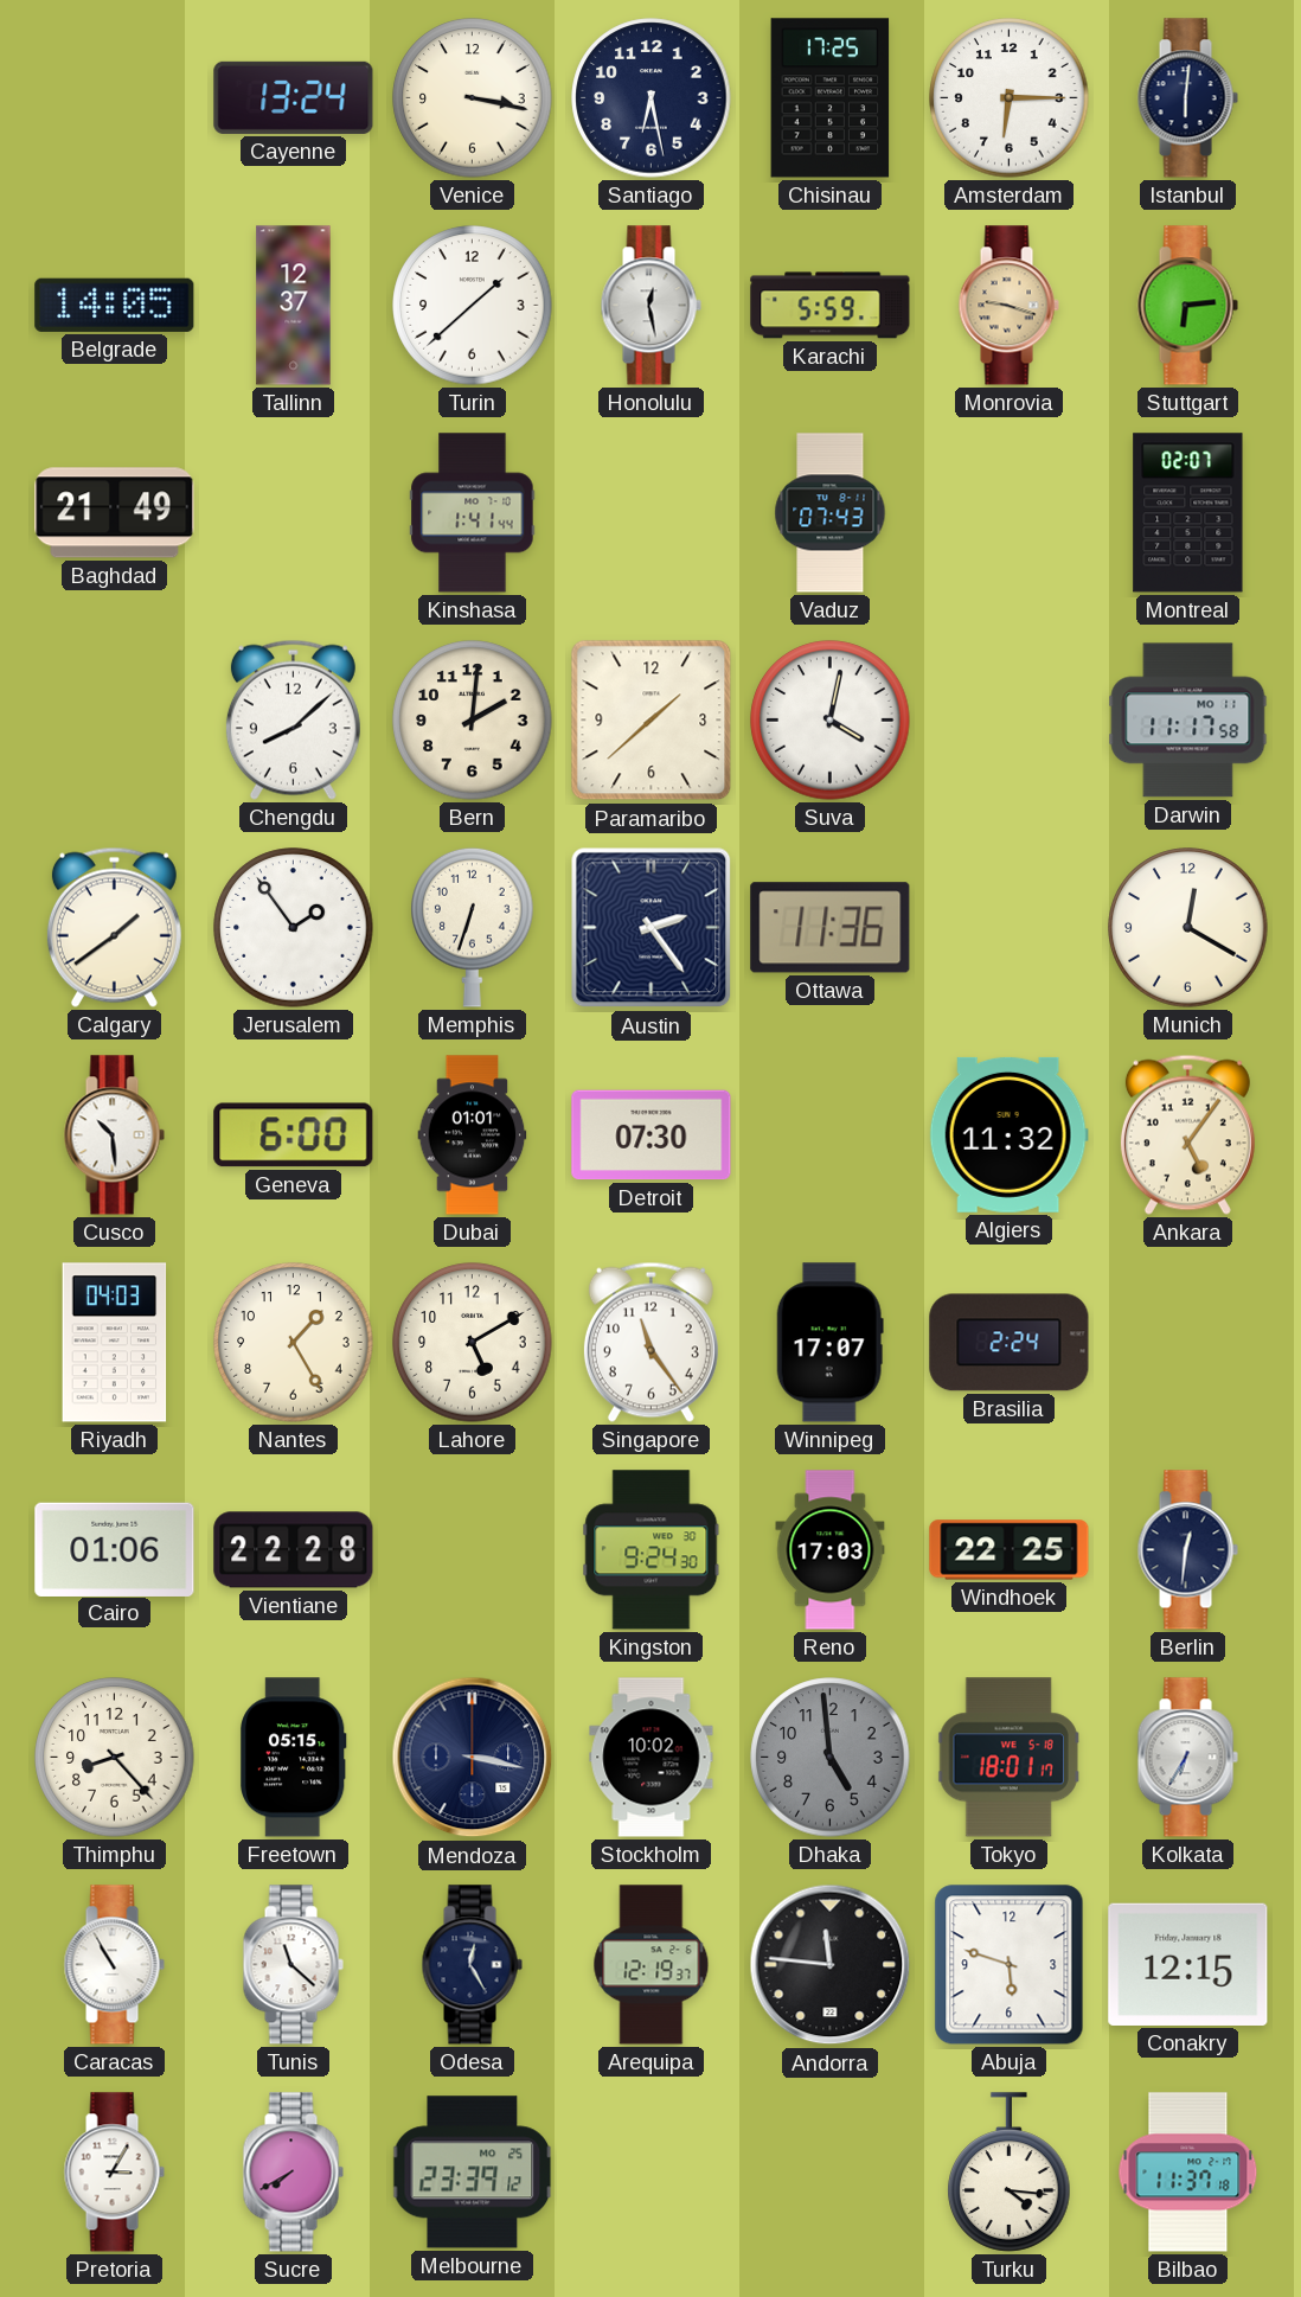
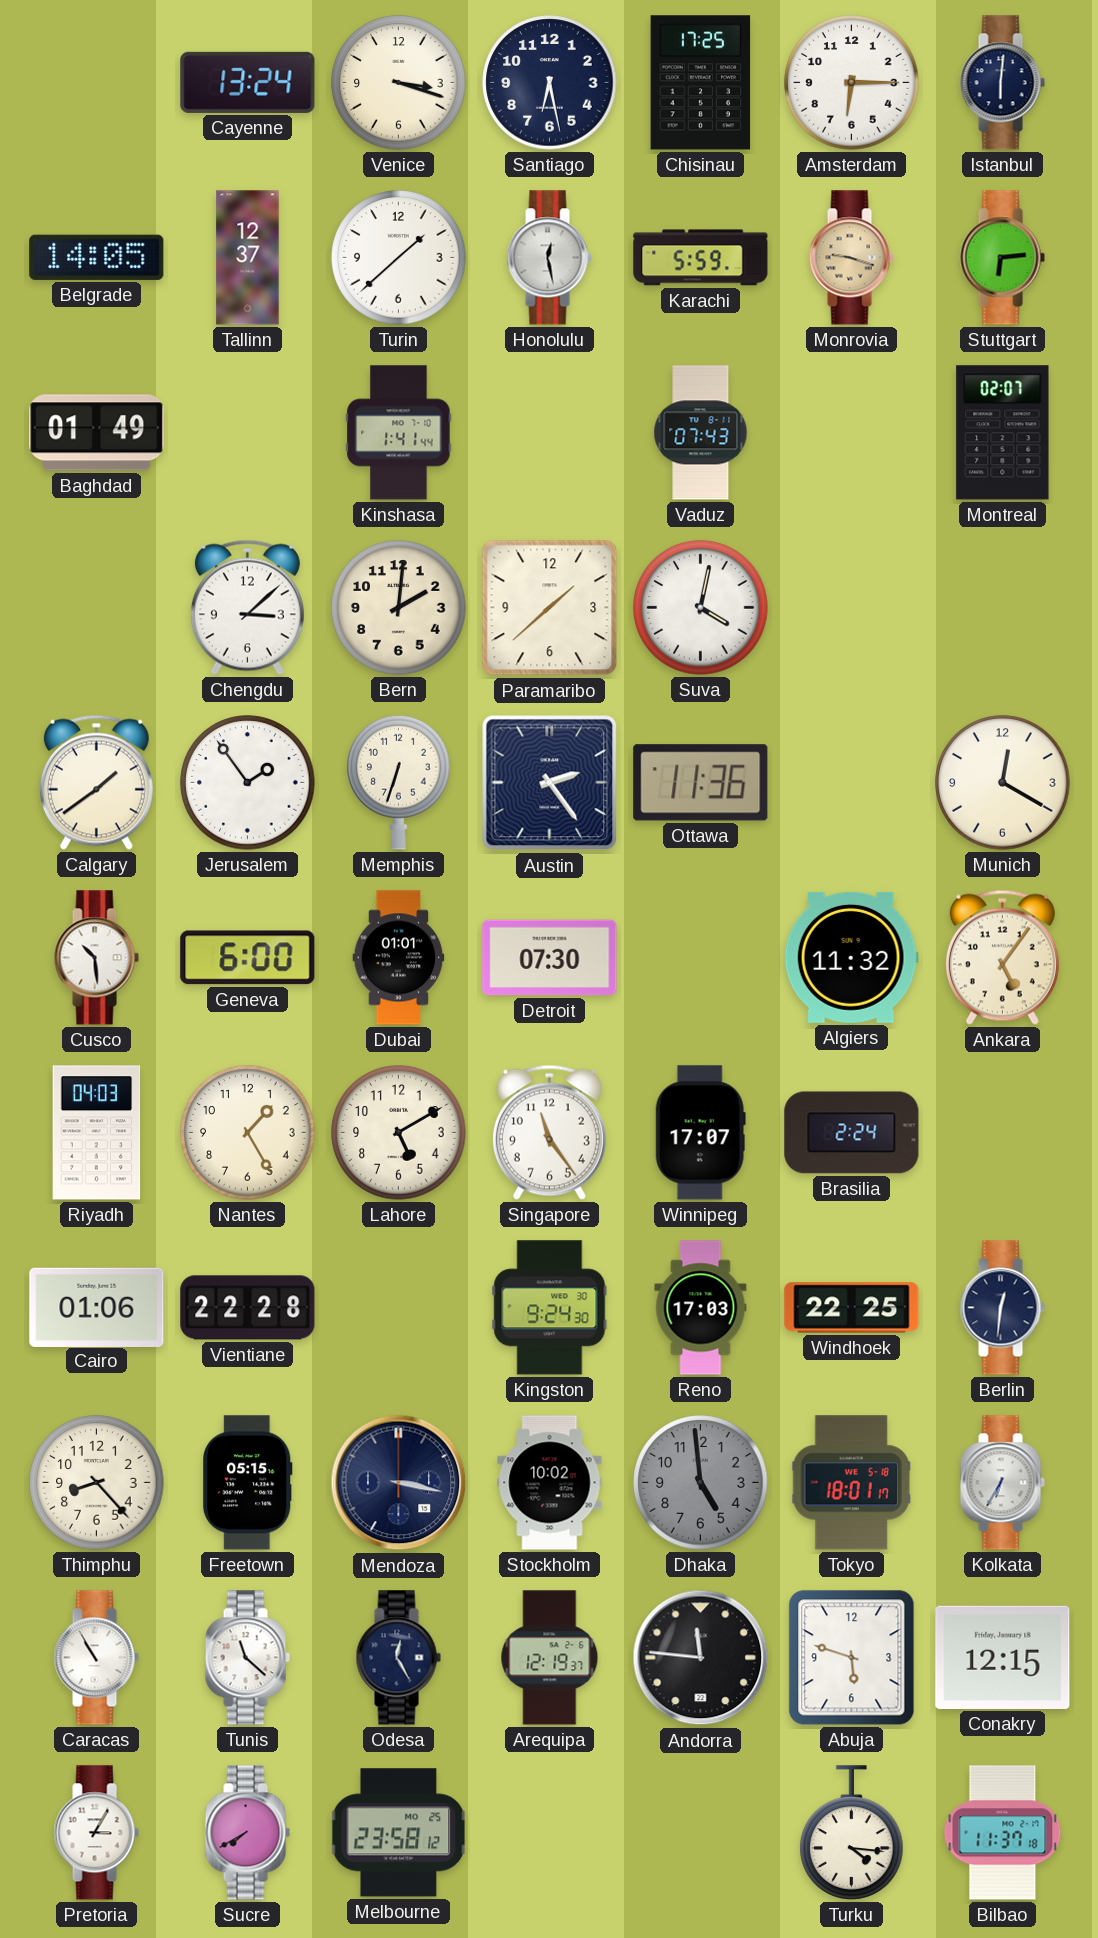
Venice: 3:17 -> 3:18
Baghdad: 21:49 -> 01:49
Chengdu: 8:08 -> 3:08
Darwin: 11:17 -> none
Melbourne: 23:39 -> 23:58
